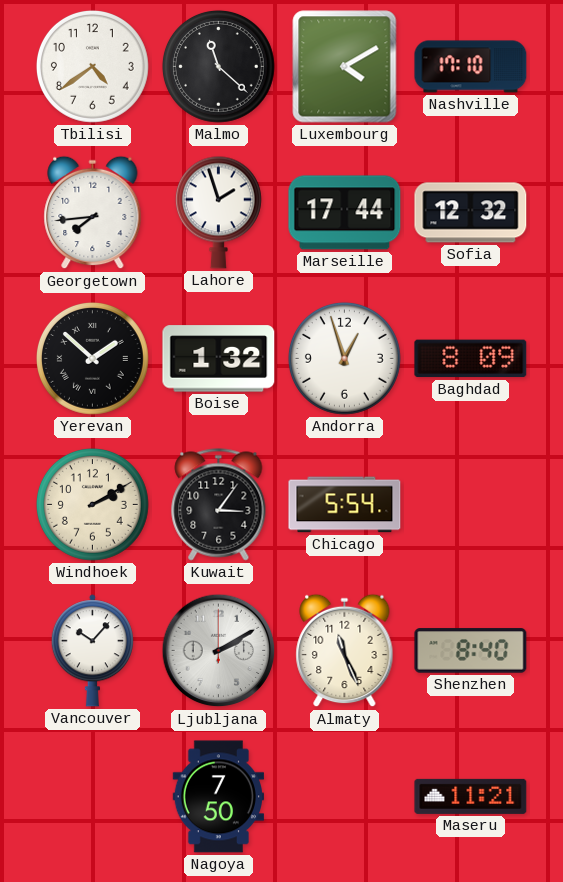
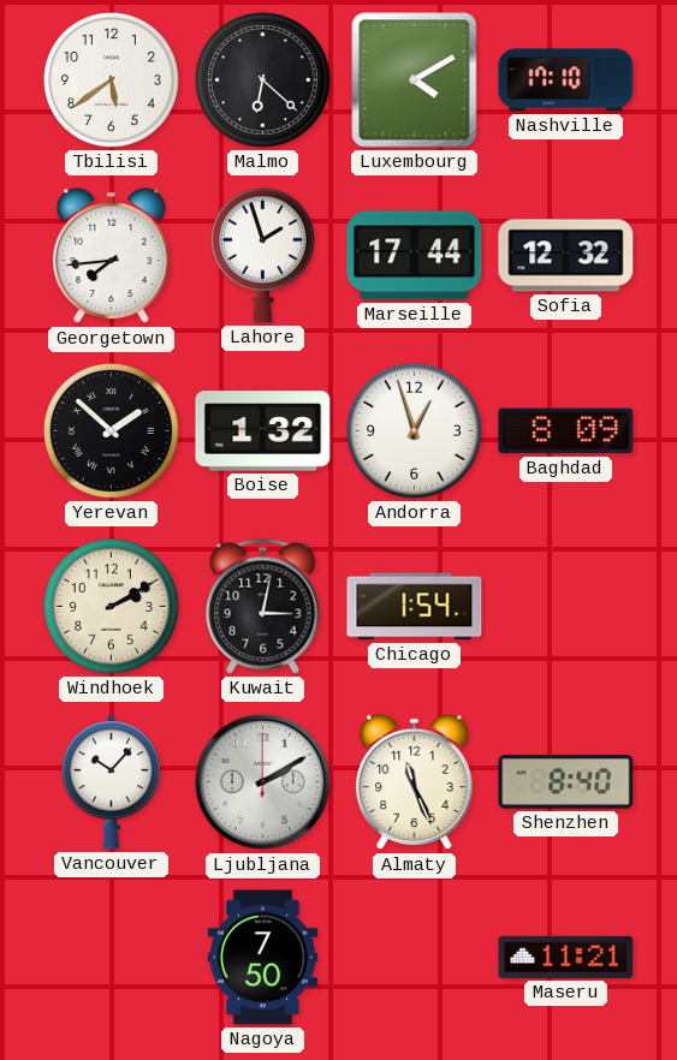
Tbilisi: 4:39 -> 5:39
Malmo: 11:22 -> 6:22
Kuwait: 3:06 -> 3:02
Chicago: 5:54 -> 1:54
